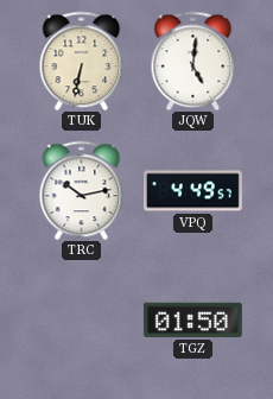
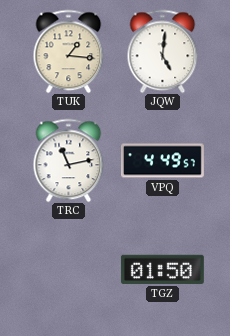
TUK: 6:32 -> 1:16
TRC: 10:13 -> 11:13
